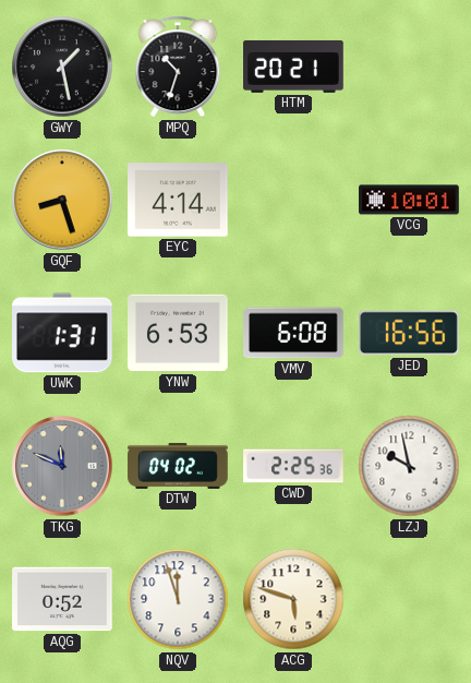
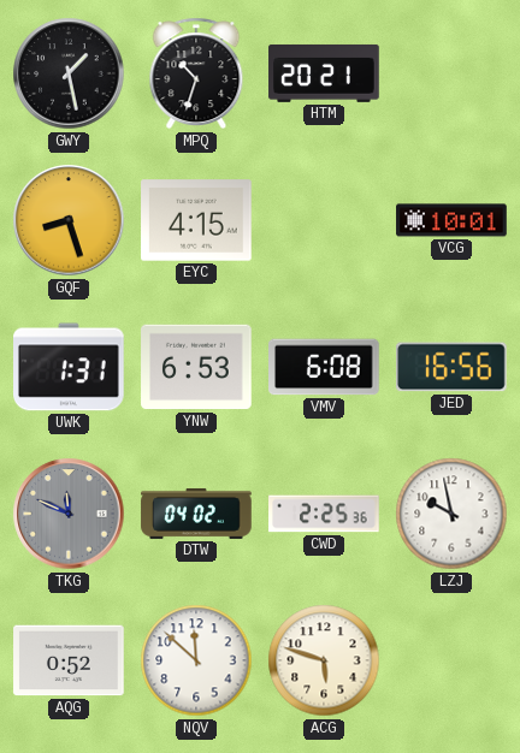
EYC: 4:14 -> 4:15
NQV: 11:57 -> 11:52
